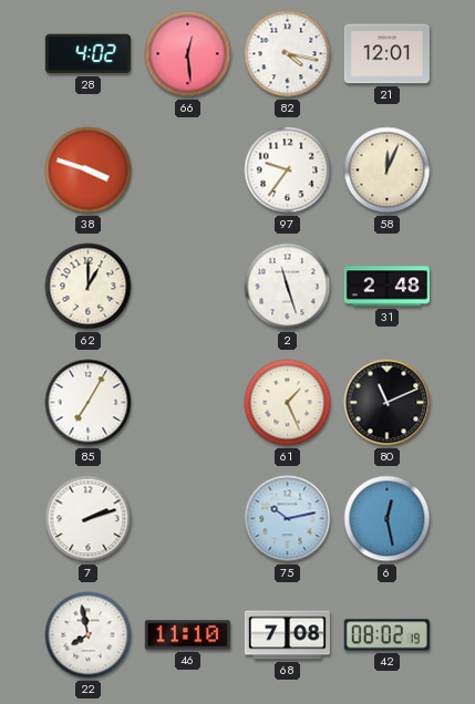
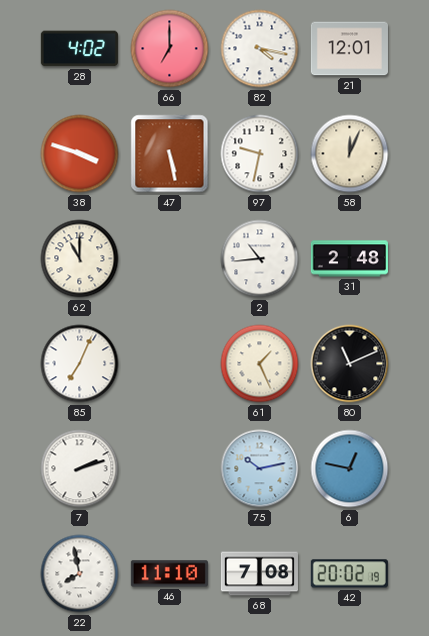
66: 12:29 -> 7:00
47: none -> 5:28
97: 9:36 -> 9:32
62: 1:00 -> 11:00
2: 11:27 -> 10:44
85: 7:05 -> 7:04
6: 12:28 -> 12:47
42: 08:02 -> 20:02
